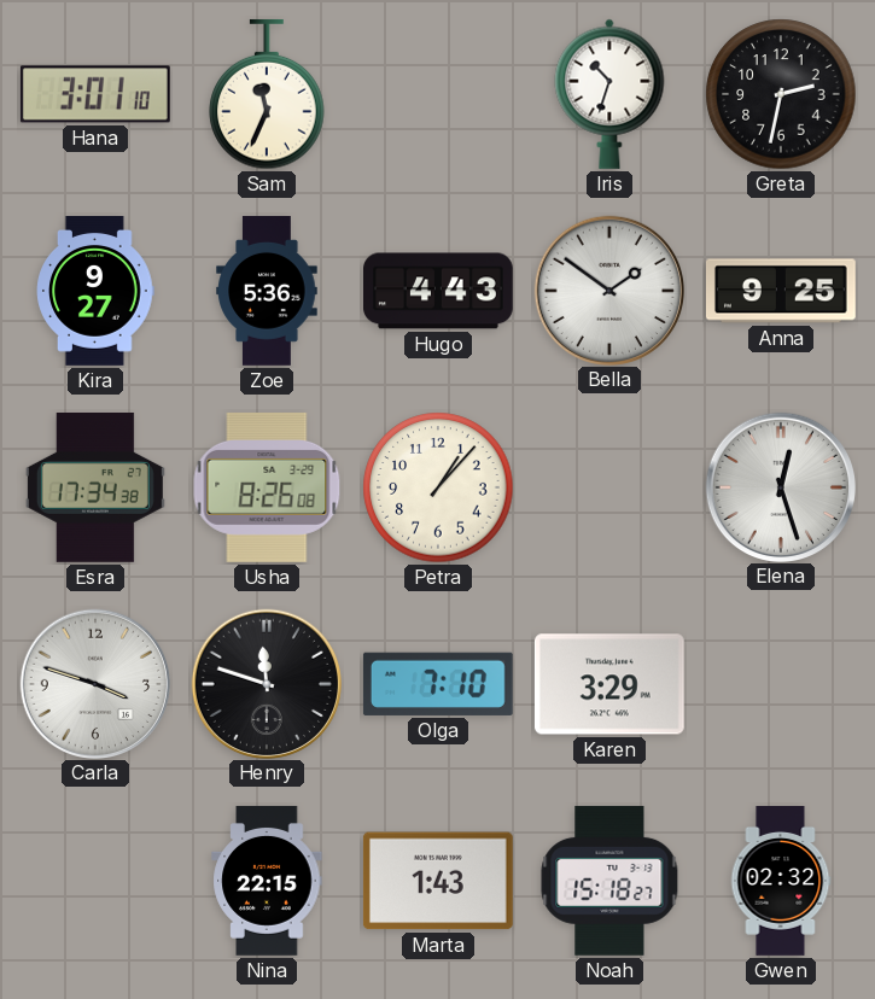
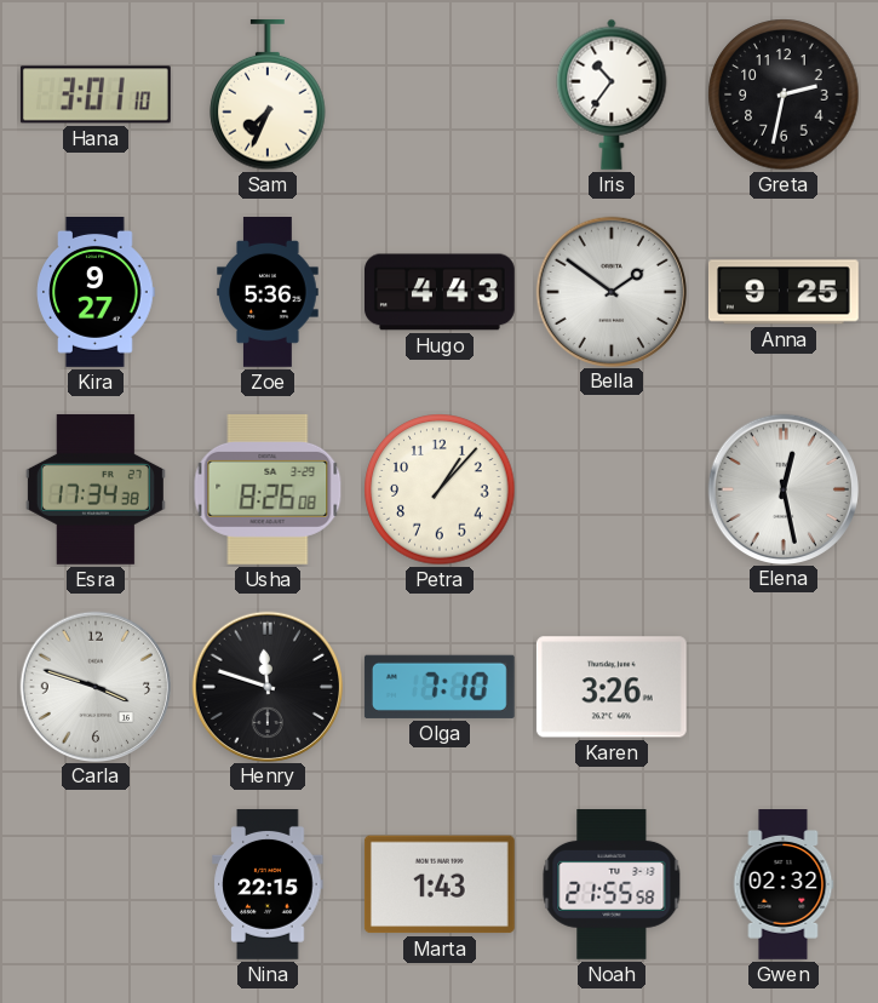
Sam: 11:34 -> 7:34
Iris: 10:33 -> 10:36
Elena: 12:27 -> 12:28
Karen: 3:29 -> 3:26
Noah: 15:18 -> 21:55
